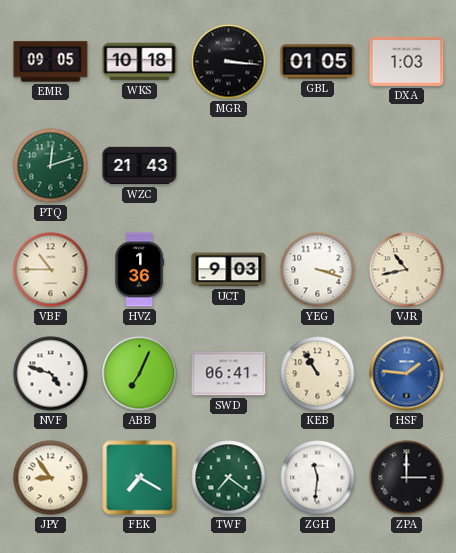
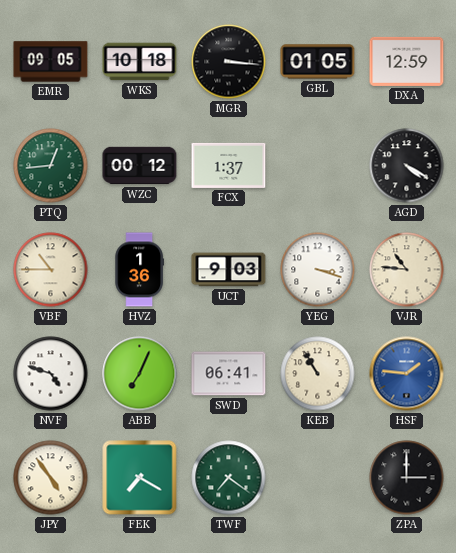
DXA: 1:03 -> 12:59
PTQ: 12:12 -> 12:44
WZC: 21:43 -> 00:12
FCX: none -> 1:37
AGD: none -> 4:20
VJR: 10:43 -> 10:46
JPY: 8:54 -> 4:54
ZGH: 11:31 -> none
